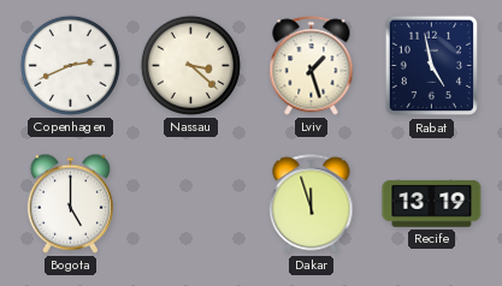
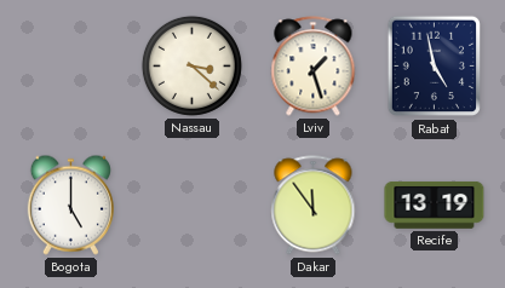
Copenhagen: 2:41 -> none
Dakar: 11:57 -> 11:54
